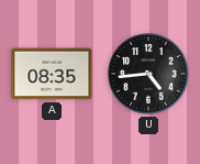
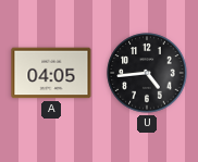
A: 08:35 -> 04:05
